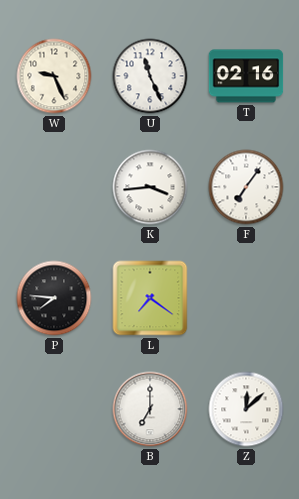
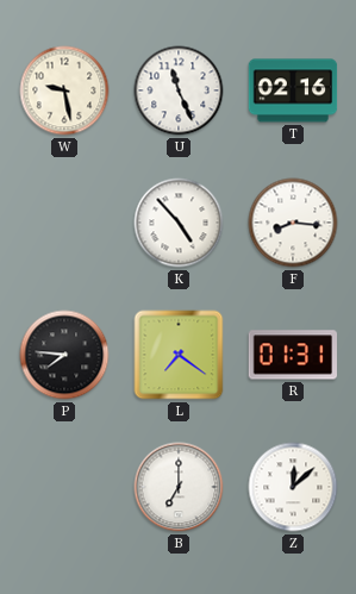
W: 9:26 -> 9:28
K: 3:44 -> 4:53
F: 7:06 -> 8:16
R: none -> 01:31
